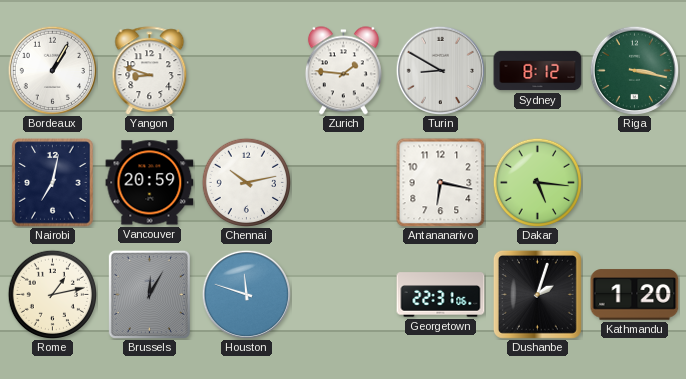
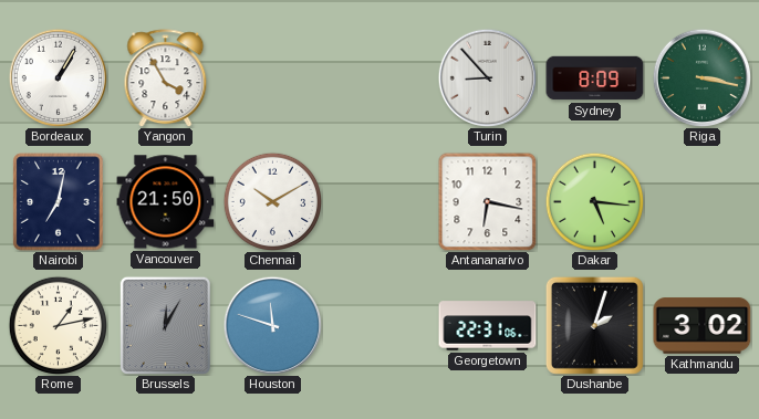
Yangon: 8:48 -> 3:55
Zurich: 1:46 -> none
Turin: 8:50 -> 8:53
Sydney: 8:12 -> 8:09
Vancouver: 20:59 -> 21:50
Chennai: 10:13 -> 10:10
Kathmandu: 1:20 -> 3:02
